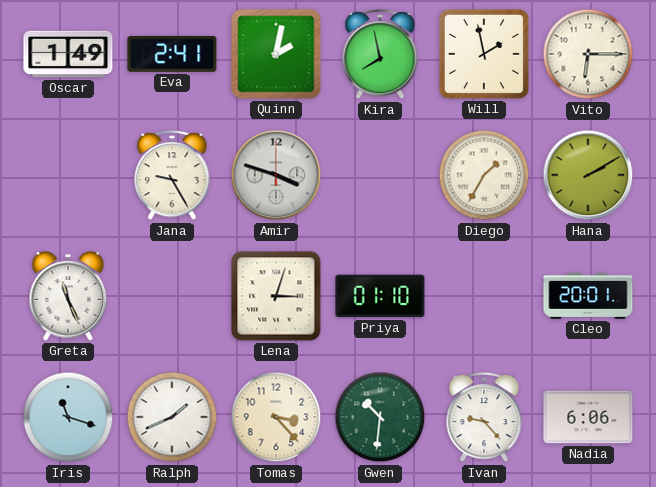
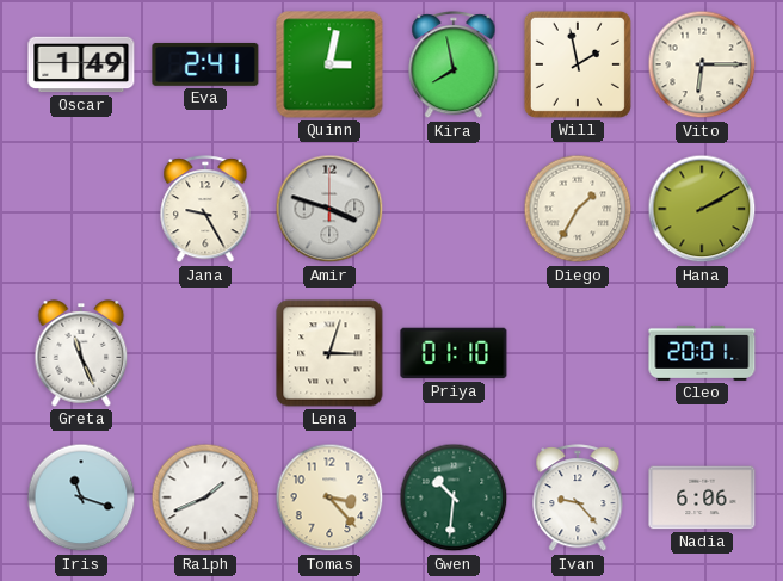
Quinn: 2:02 -> 3:02
